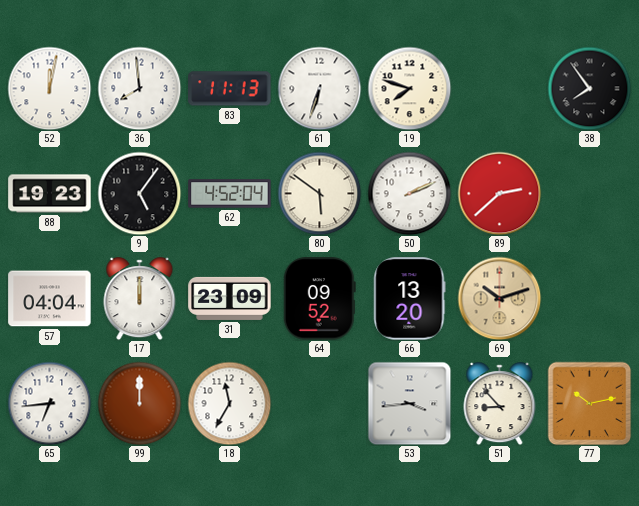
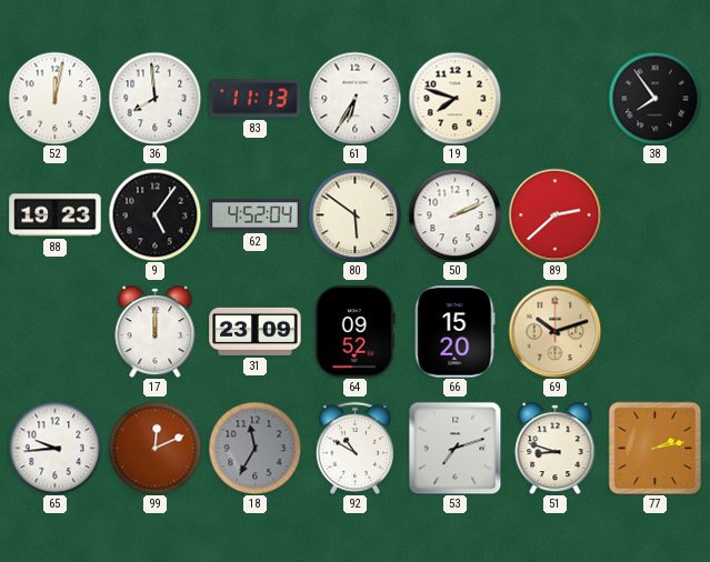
61: 6:33 -> 6:35
57: 04:04 -> none
66: 13:20 -> 15:20
65: 6:44 -> 9:44
99: 12:00 -> 12:11
18 dial: white -> grey
92: none -> 10:50
53: 3:44 -> 7:12
51: 8:53 -> 8:48
77: 10:13 -> 2:13
